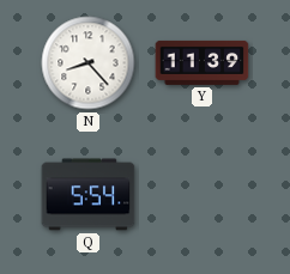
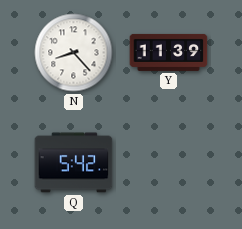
Q: 5:54 -> 5:42
